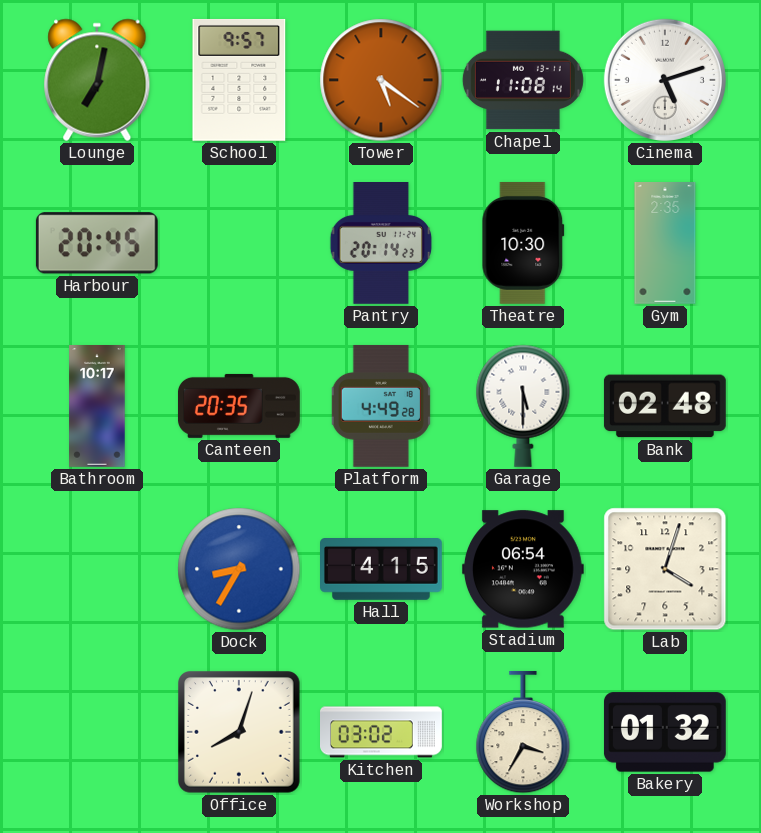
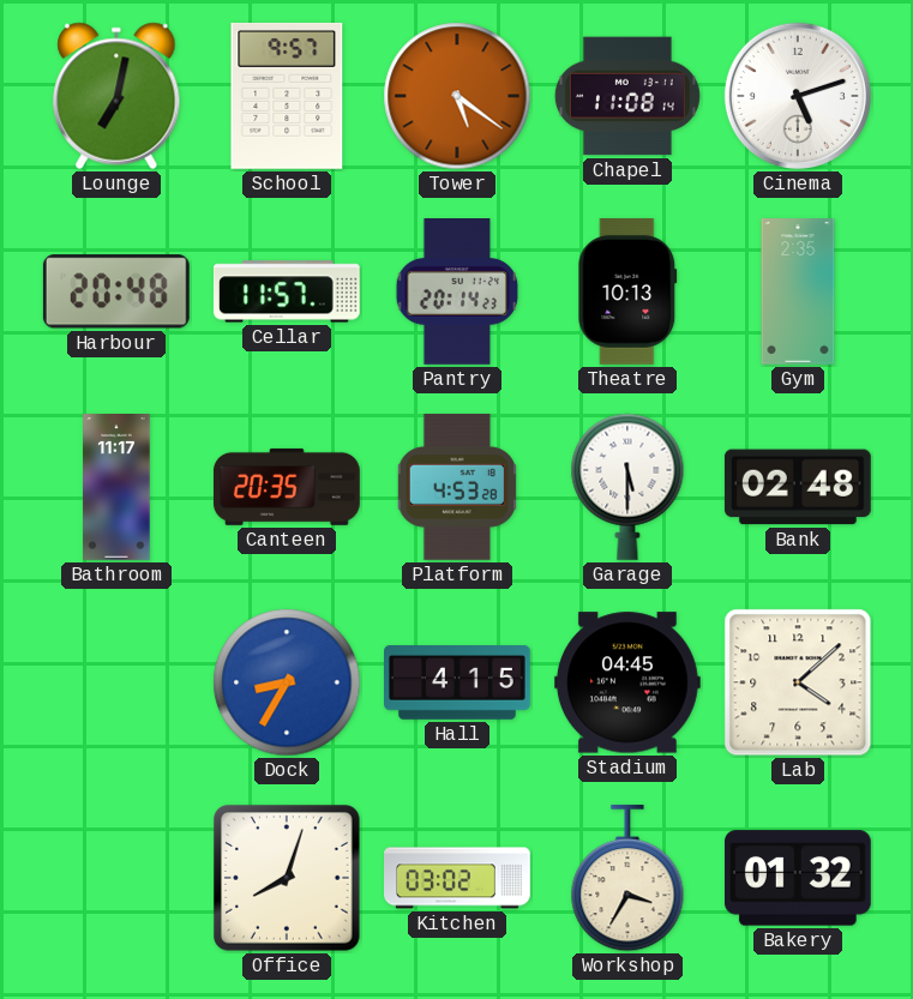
Harbour: 20:45 -> 20:48
Cellar: none -> 11:57
Theatre: 10:30 -> 10:13
Bathroom: 10:17 -> 11:17
Platform: 4:49 -> 4:53
Stadium: 06:54 -> 04:45
Lab: 4:03 -> 4:08
